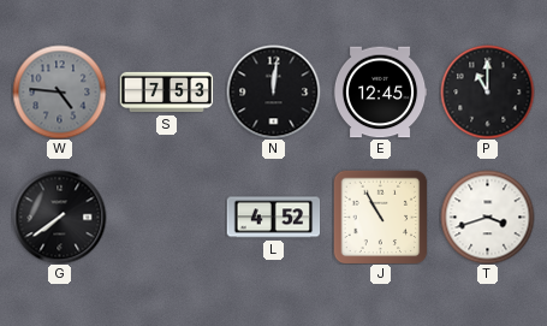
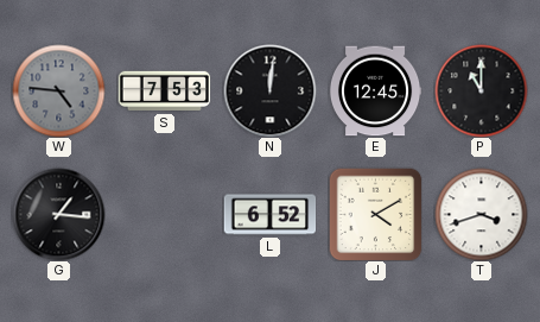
G: 7:39 -> 1:16
L: 4:52 -> 6:52
J: 10:55 -> 4:10
